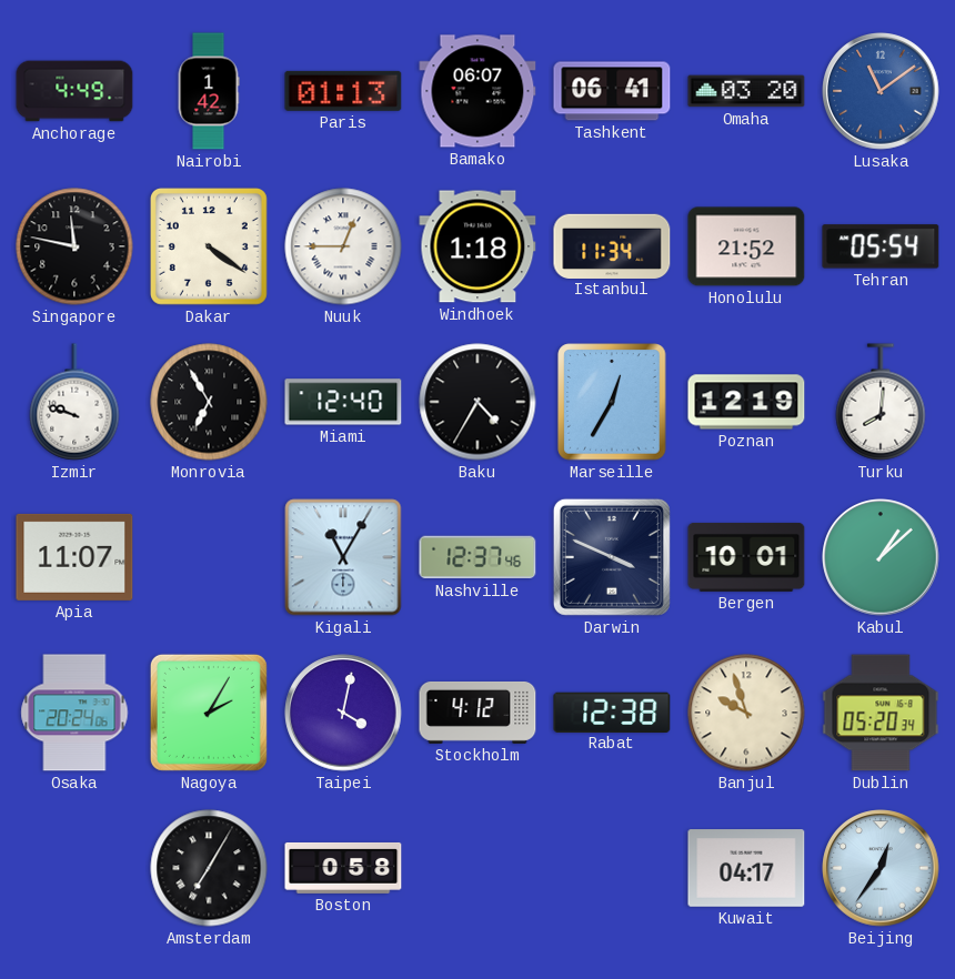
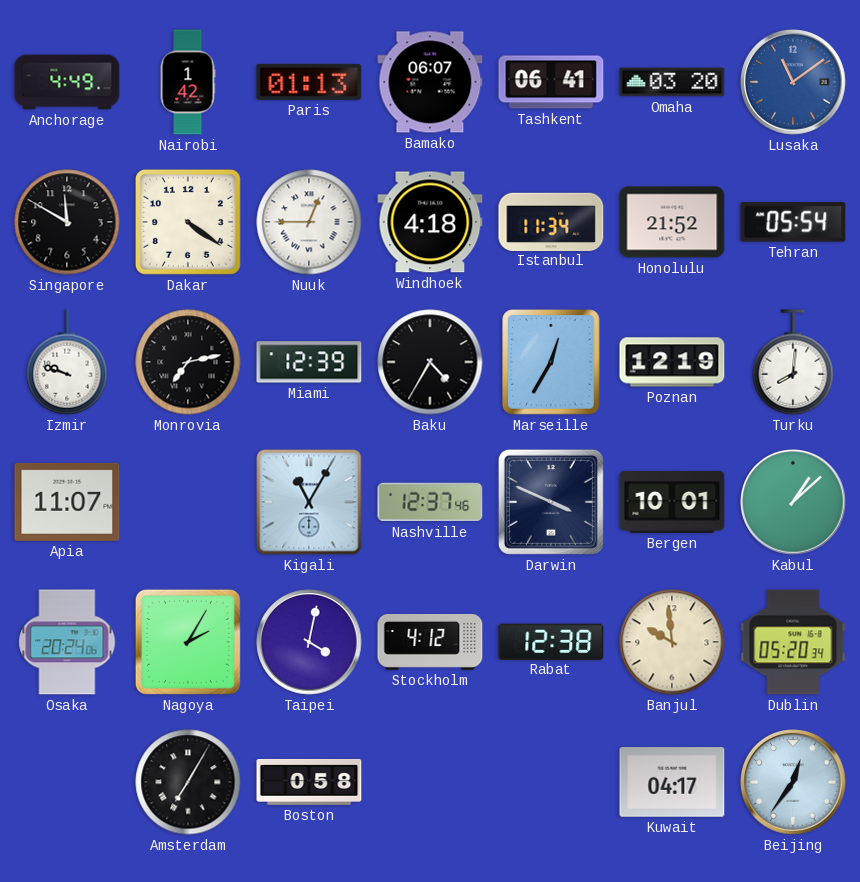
Singapore: 11:47 -> 11:50
Windhoek: 1:18 -> 4:18
Monrovia: 6:55 -> 7:13
Miami: 12:40 -> 12:39
Banjul: 9:57 -> 9:59
